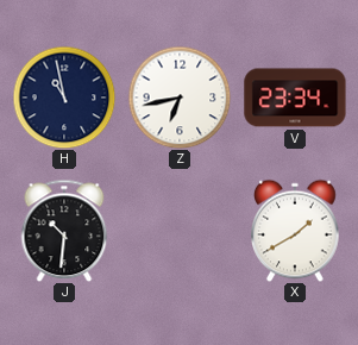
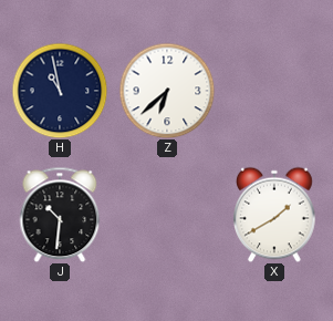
Z: 6:43 -> 6:38
V: 23:34 -> none
